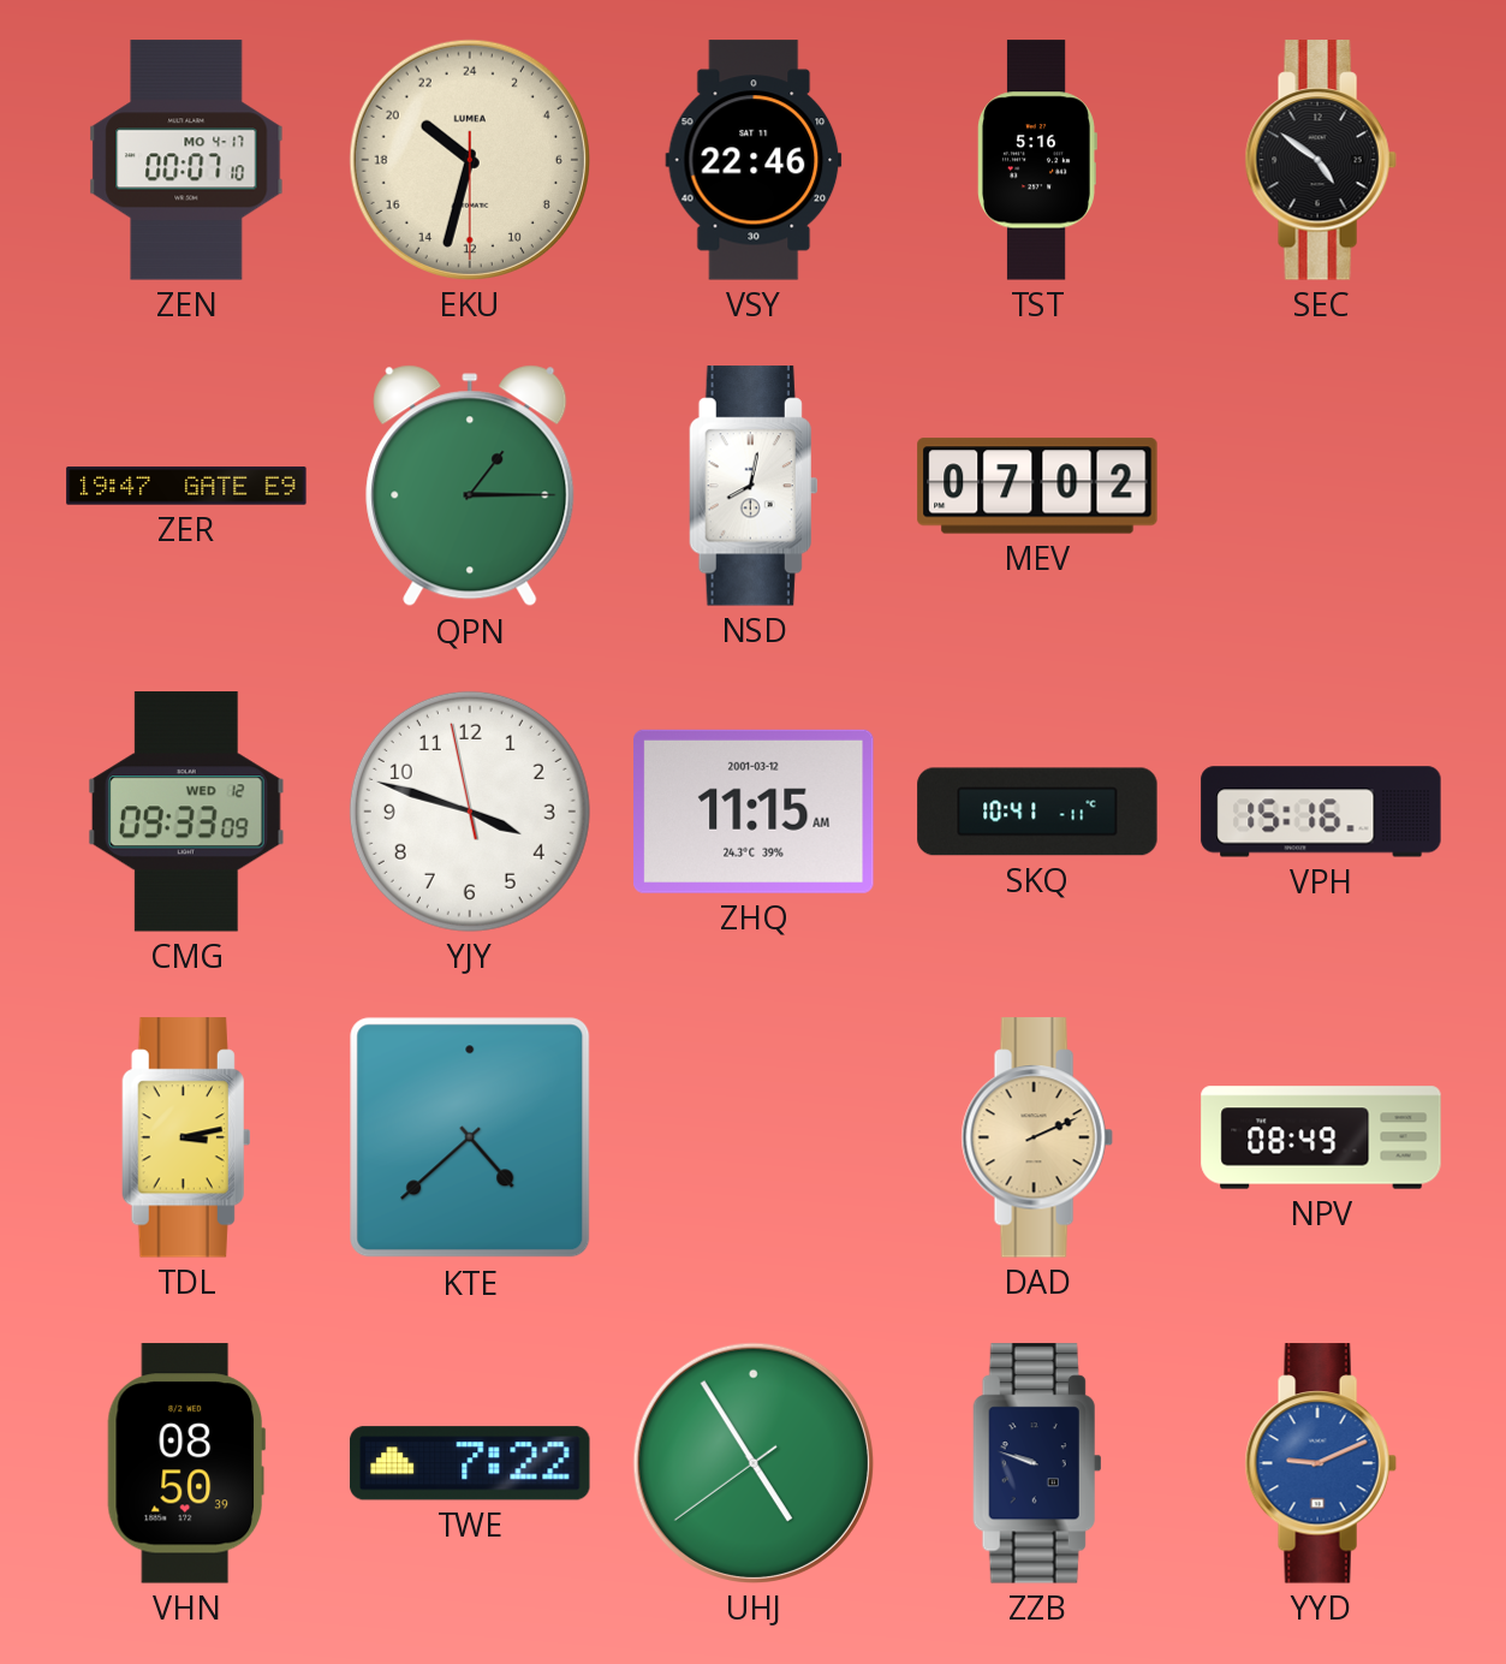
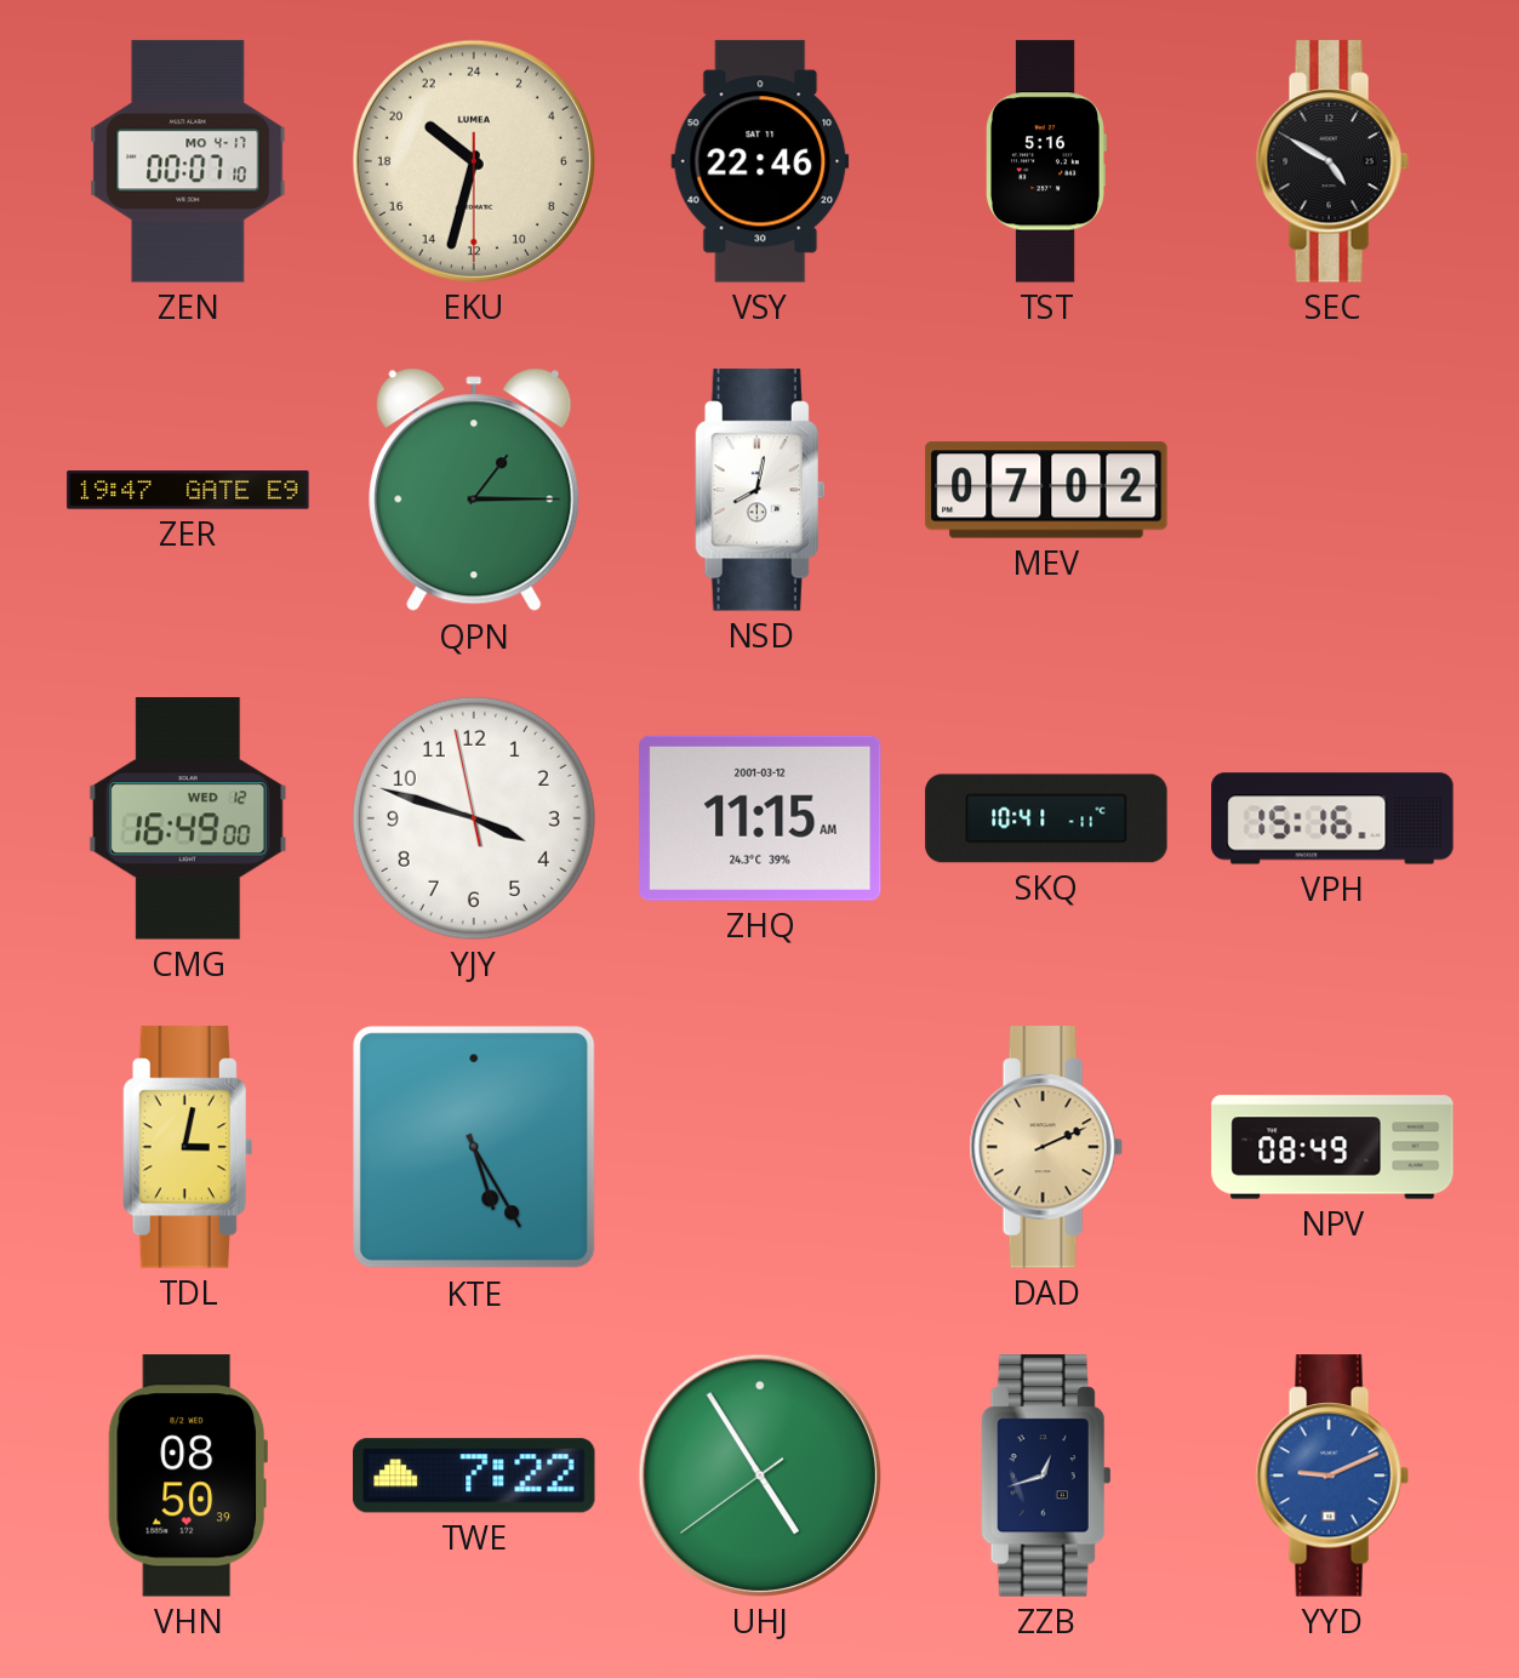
SEC: 4:51 -> 4:50
CMG: 09:33 -> 16:49
TDL: 3:13 -> 3:02
KTE: 4:38 -> 5:25
ZZB: 9:48 -> 12:42
